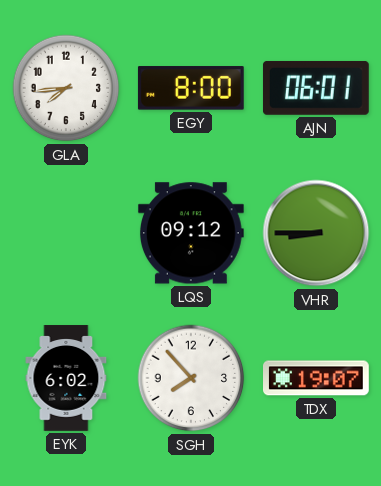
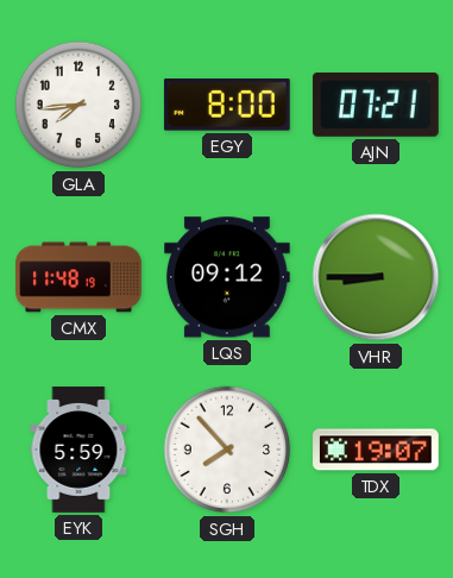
AJN: 06:01 -> 07:21
CMX: none -> 11:48
EYK: 6:02 -> 5:59
